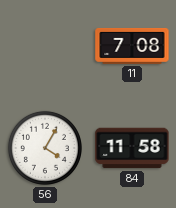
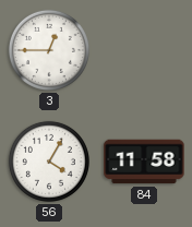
3: none -> 12:45
11: 7:08 -> none
